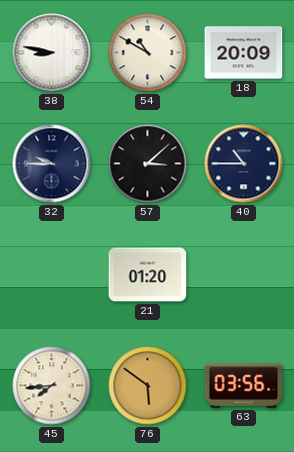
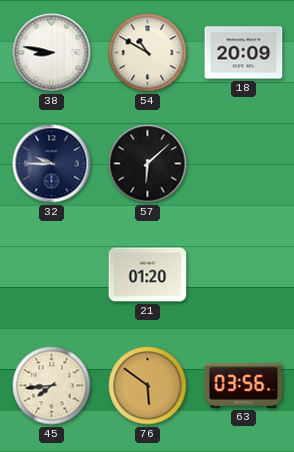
57: 3:08 -> 6:08
40: 10:45 -> none
